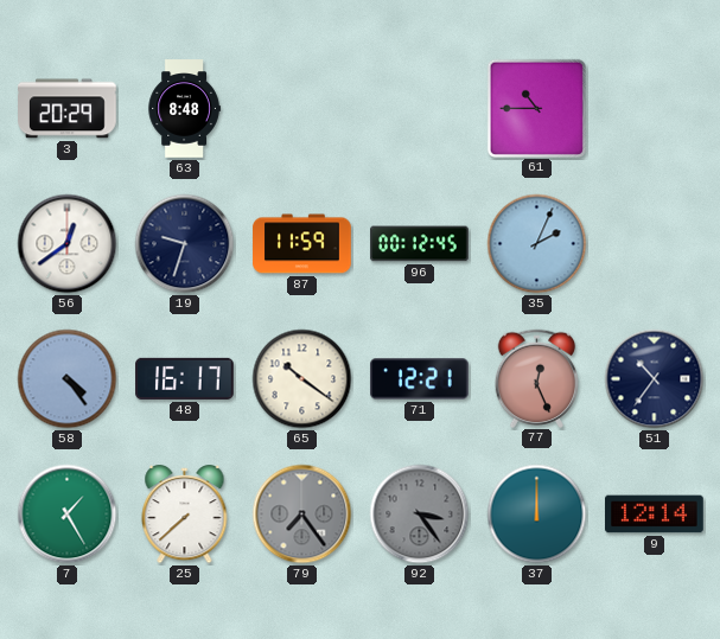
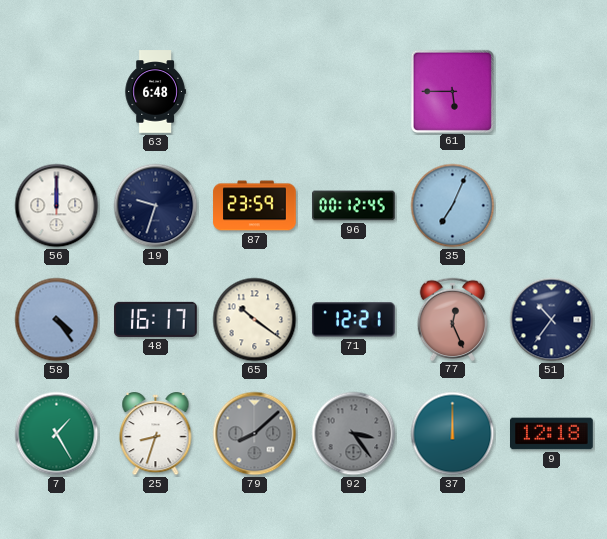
3: 20:29 -> none
63: 8:48 -> 6:48
61: 10:45 -> 5:45
56: 12:39 -> 12:00
87: 11:59 -> 23:59
35: 2:04 -> 7:04
25: 7:38 -> 8:33
79: 7:24 -> 8:08
9: 12:14 -> 12:18
